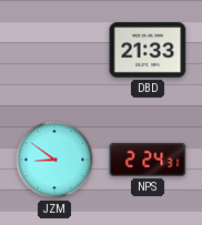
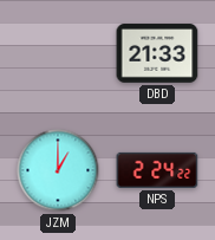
JZM: 8:51 -> 1:00
NPS: 2:24:31 -> 2:24:22
